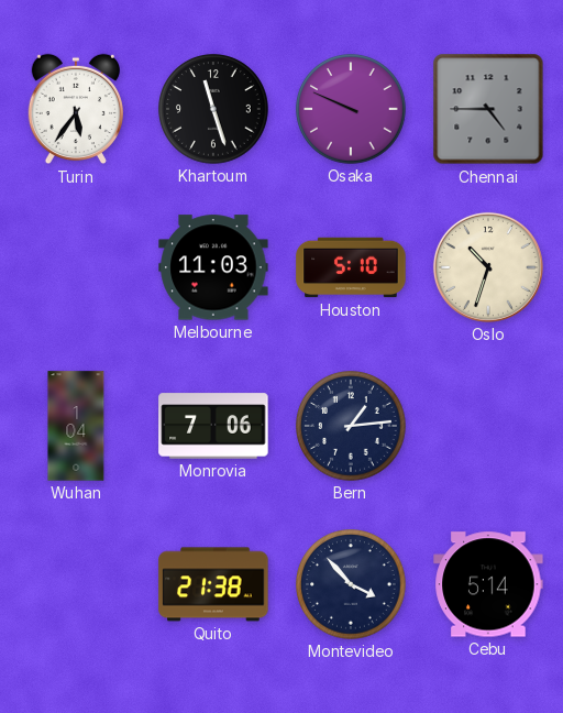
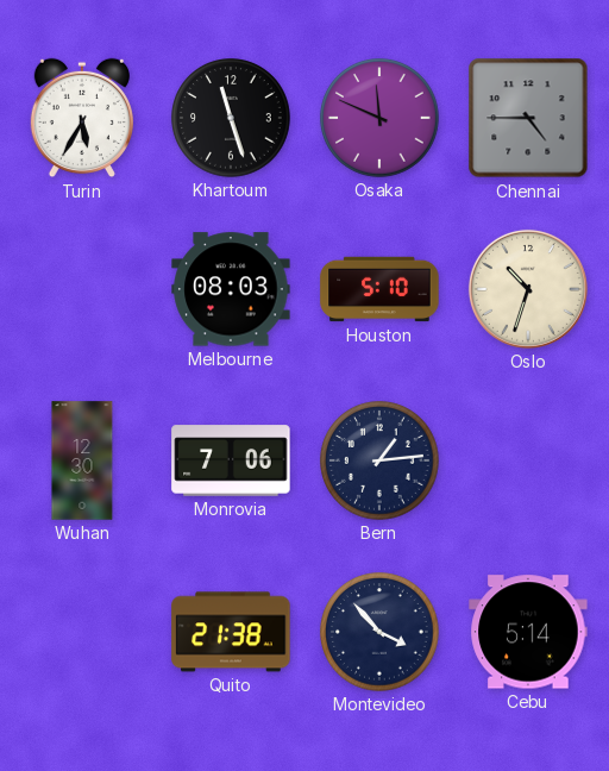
Turin: 5:36 -> 5:35
Osaka: 9:49 -> 11:49
Melbourne: 11:03 -> 08:03
Wuhan: 1:04 -> 12:30
